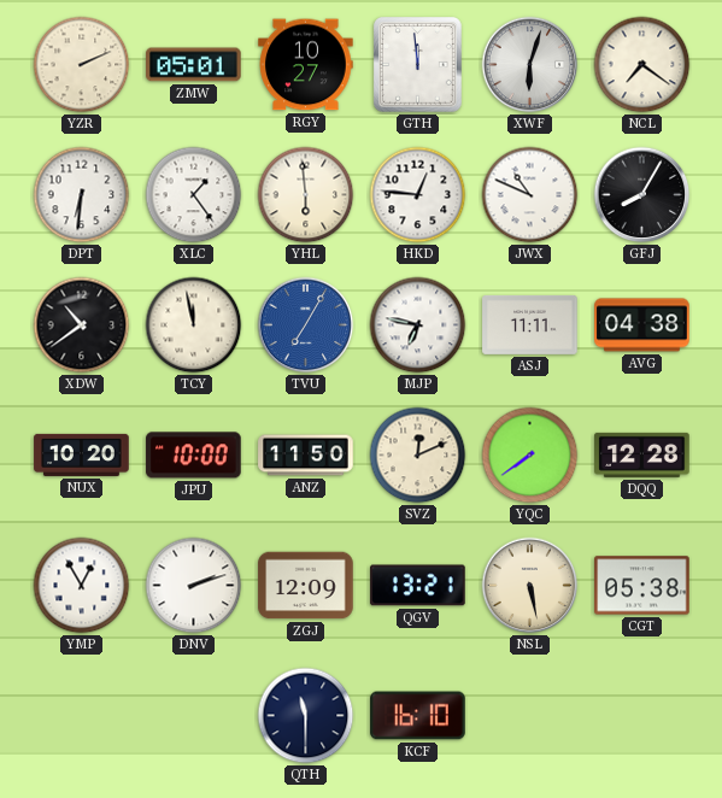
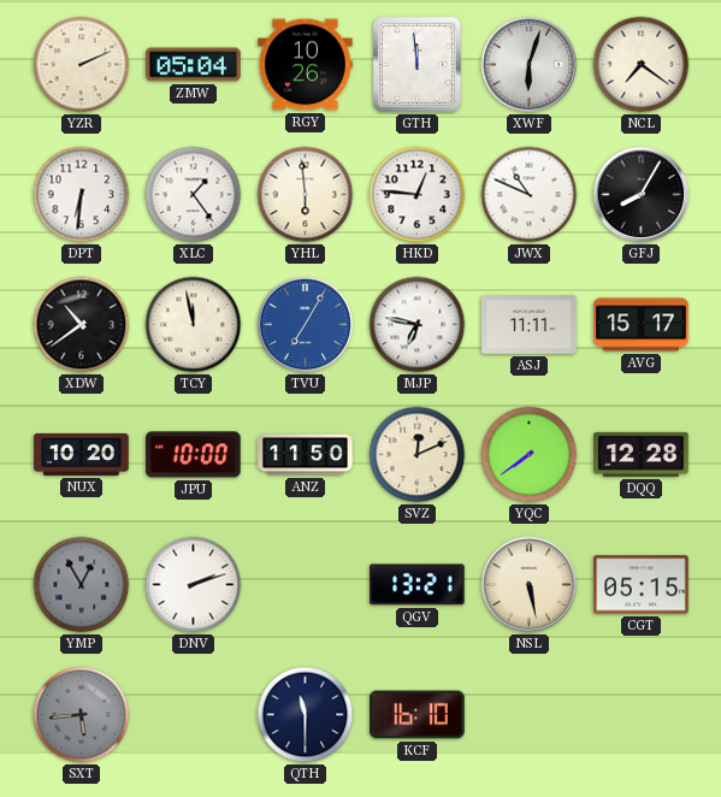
ZMW: 05:01 -> 05:04
RGY: 10:27 -> 10:26
AVG: 04:38 -> 15:17
YMP dial: white -> grey
ZGJ: 12:09 -> none
CGT: 05:38 -> 05:15
SXT: none -> 5:44
